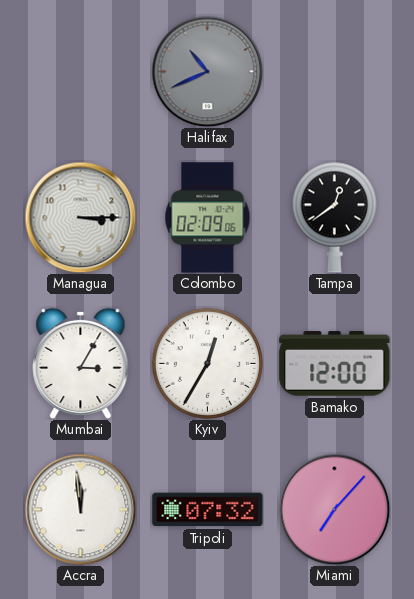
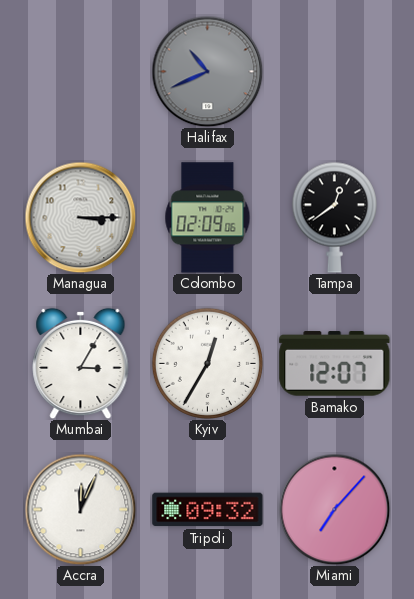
Bamako: 12:00 -> 12:07
Accra: 11:59 -> 12:04
Tripoli: 07:32 -> 09:32
